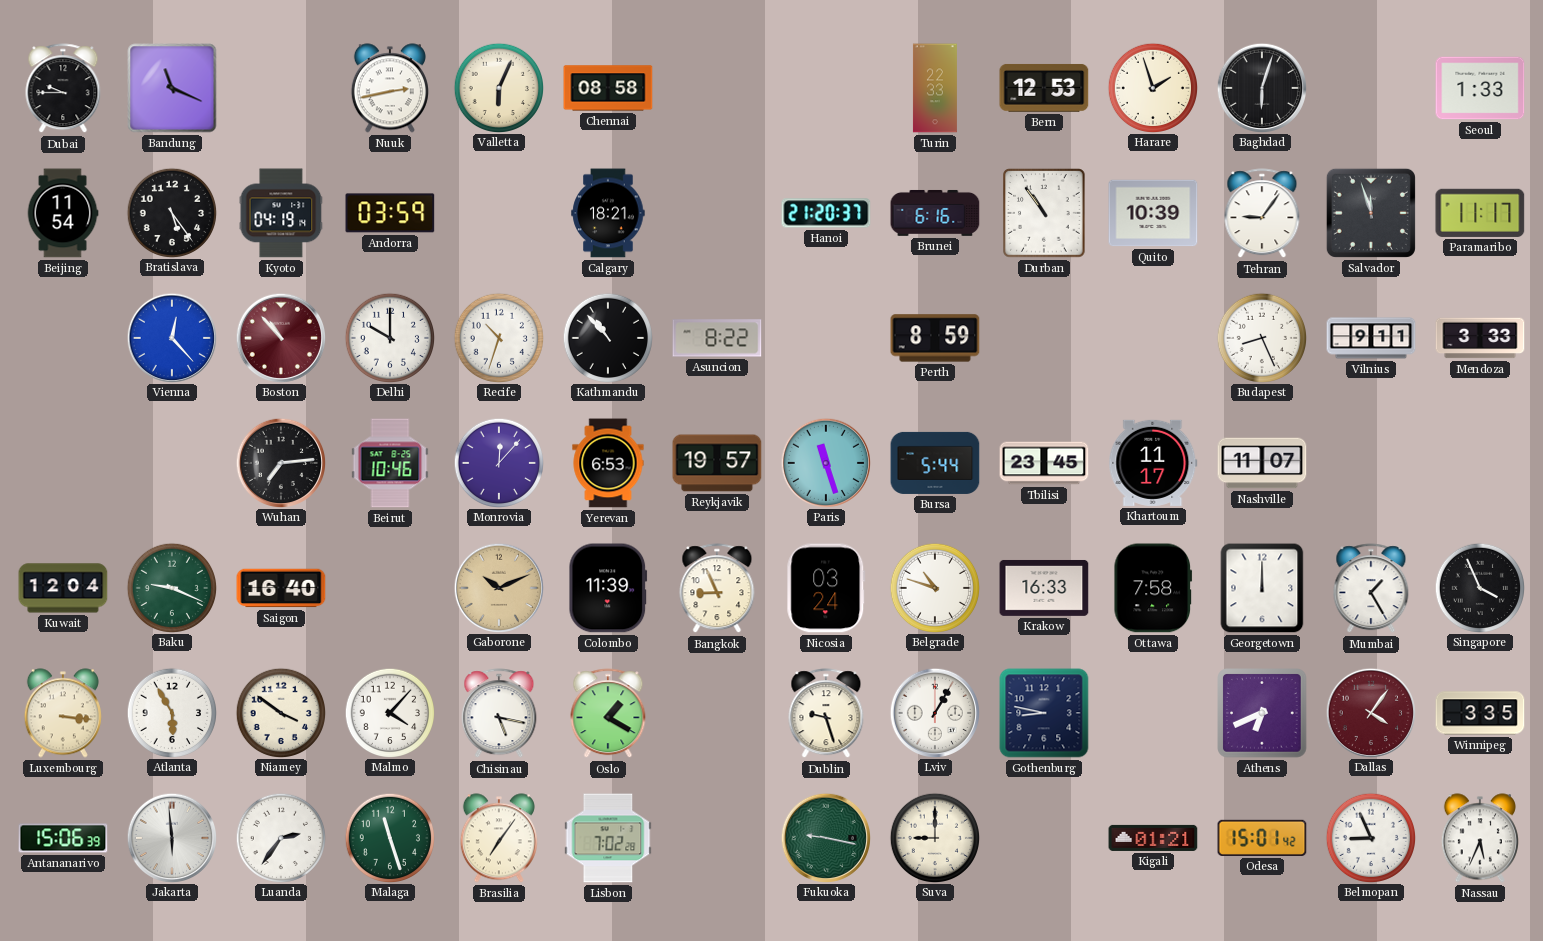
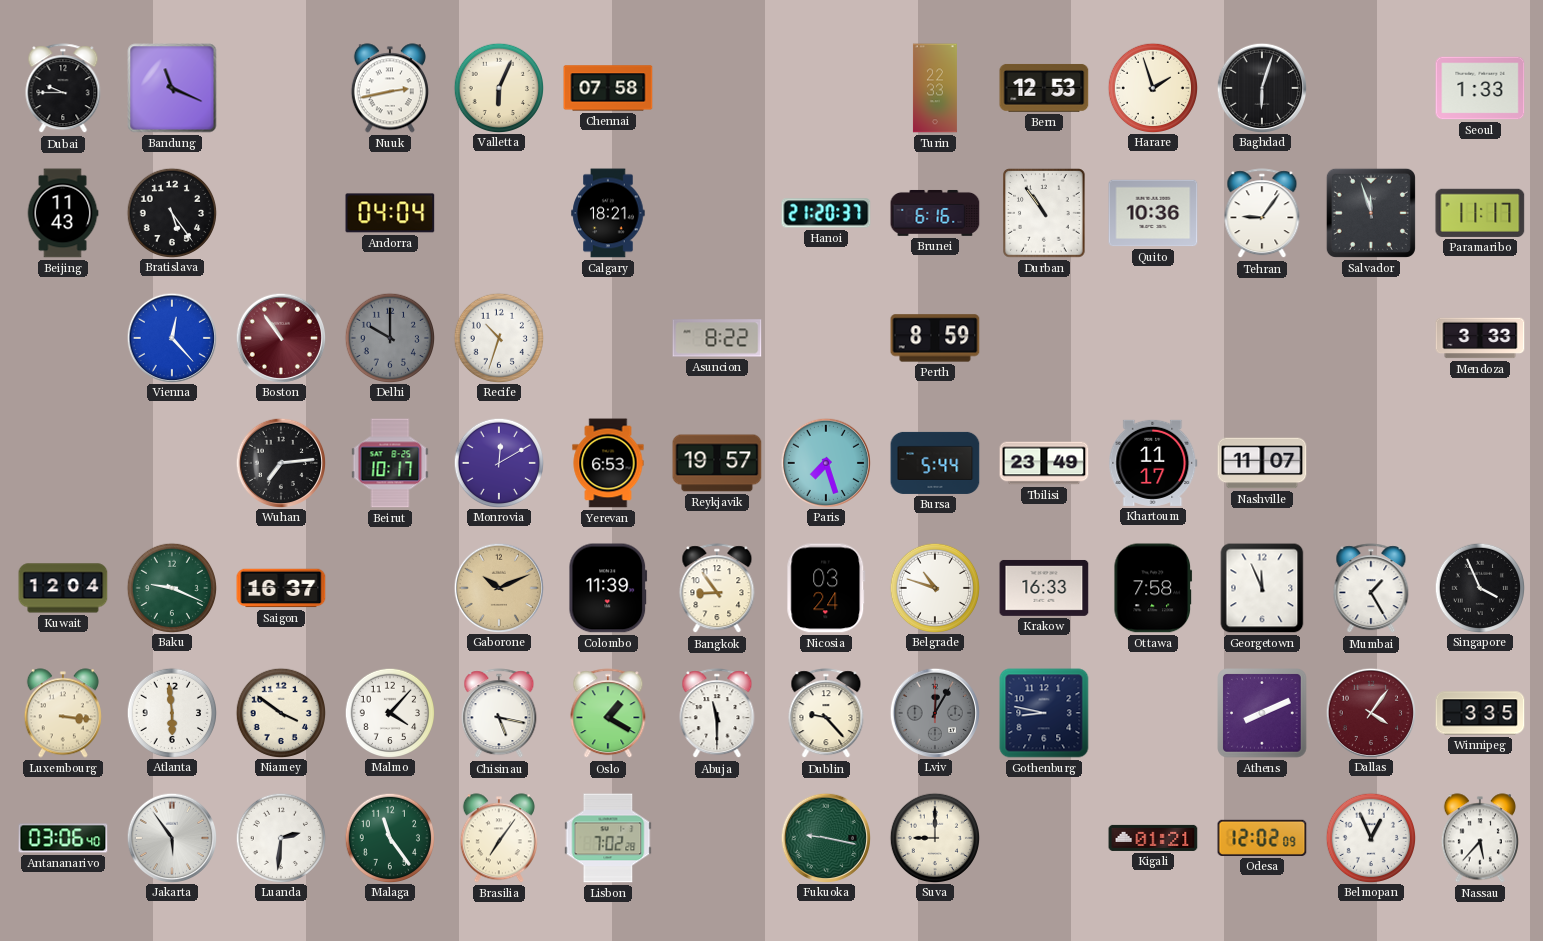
Chennai: 08:58 -> 07:58
Beijing: 11:54 -> 11:43
Kyoto: 04:19 -> none
Andorra: 03:59 -> 04:04
Quito: 10:39 -> 10:36
Boston: 10:53 -> 10:54
Delhi dial: white -> grey
Kathmandu: 10:53 -> none
Budapest: 8:26 -> none
Vilnius: 9:11 -> none
Beirut: 10:46 -> 10:17
Monrovia: 12:07 -> 12:10
Paris: 11:27 -> 7:27
Tbilisi: 23:45 -> 23:49
Saigon: 16:40 -> 16:37
Bangkok: 8:56 -> 8:54
Georgetown: 12:00 -> 11:56
Atlanta: 5:55 -> 5:59
Abuja: none -> 11:30
Dublin: 9:27 -> 9:23
Lviv: 1:05 -> 12:05
Lviv dial: white -> grey
Athens: 6:41 -> 8:11
Antananarivo: 15:06 -> 03:06
Jakarta: 5:59 -> 5:54
Luanda: 2:36 -> 2:31
Malaga: 11:27 -> 11:24
Odesa: 15:01 -> 12:02
Belmopan: 8:56 -> 12:56
Nassau: 5:34 -> 5:37
